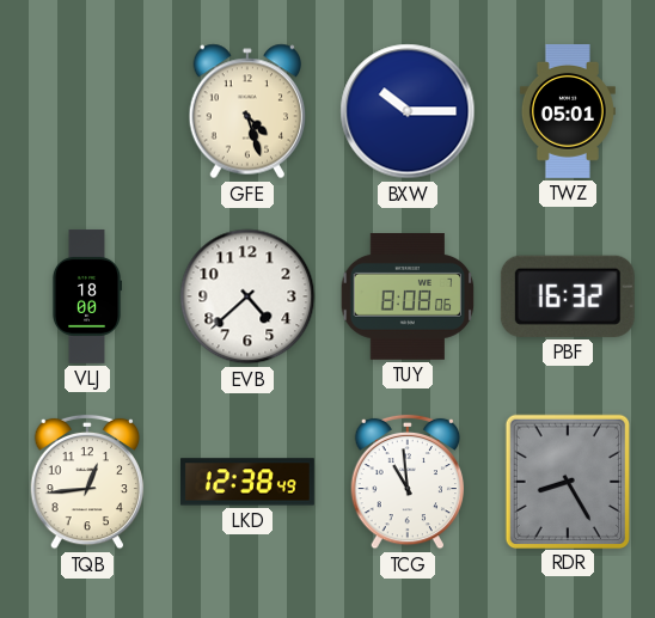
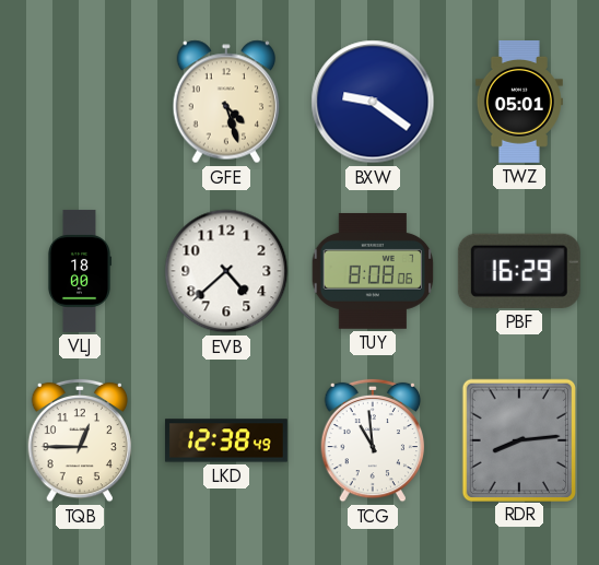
BXW: 10:15 -> 9:21
PBF: 16:32 -> 16:29
TQB: 12:44 -> 12:45
RDR: 8:25 -> 8:14
